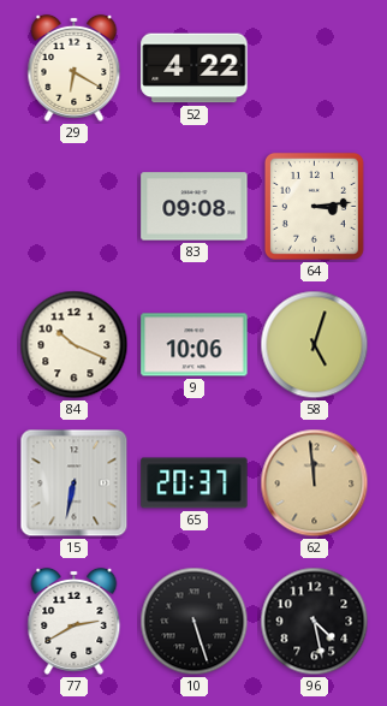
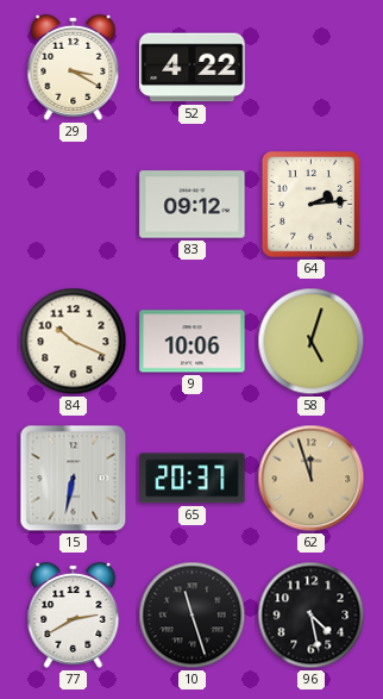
29: 6:20 -> 3:20
83: 09:08 -> 09:12
64: 3:14 -> 2:14
62: 11:59 -> 11:57
10: 5:27 -> 11:27
